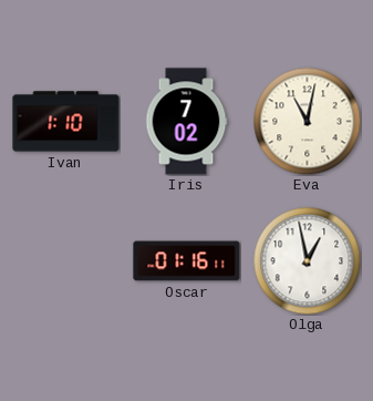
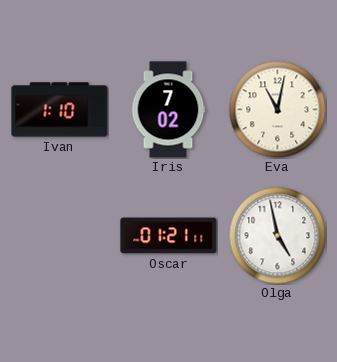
Oscar: 01:16 -> 01:21
Olga: 12:58 -> 4:58
